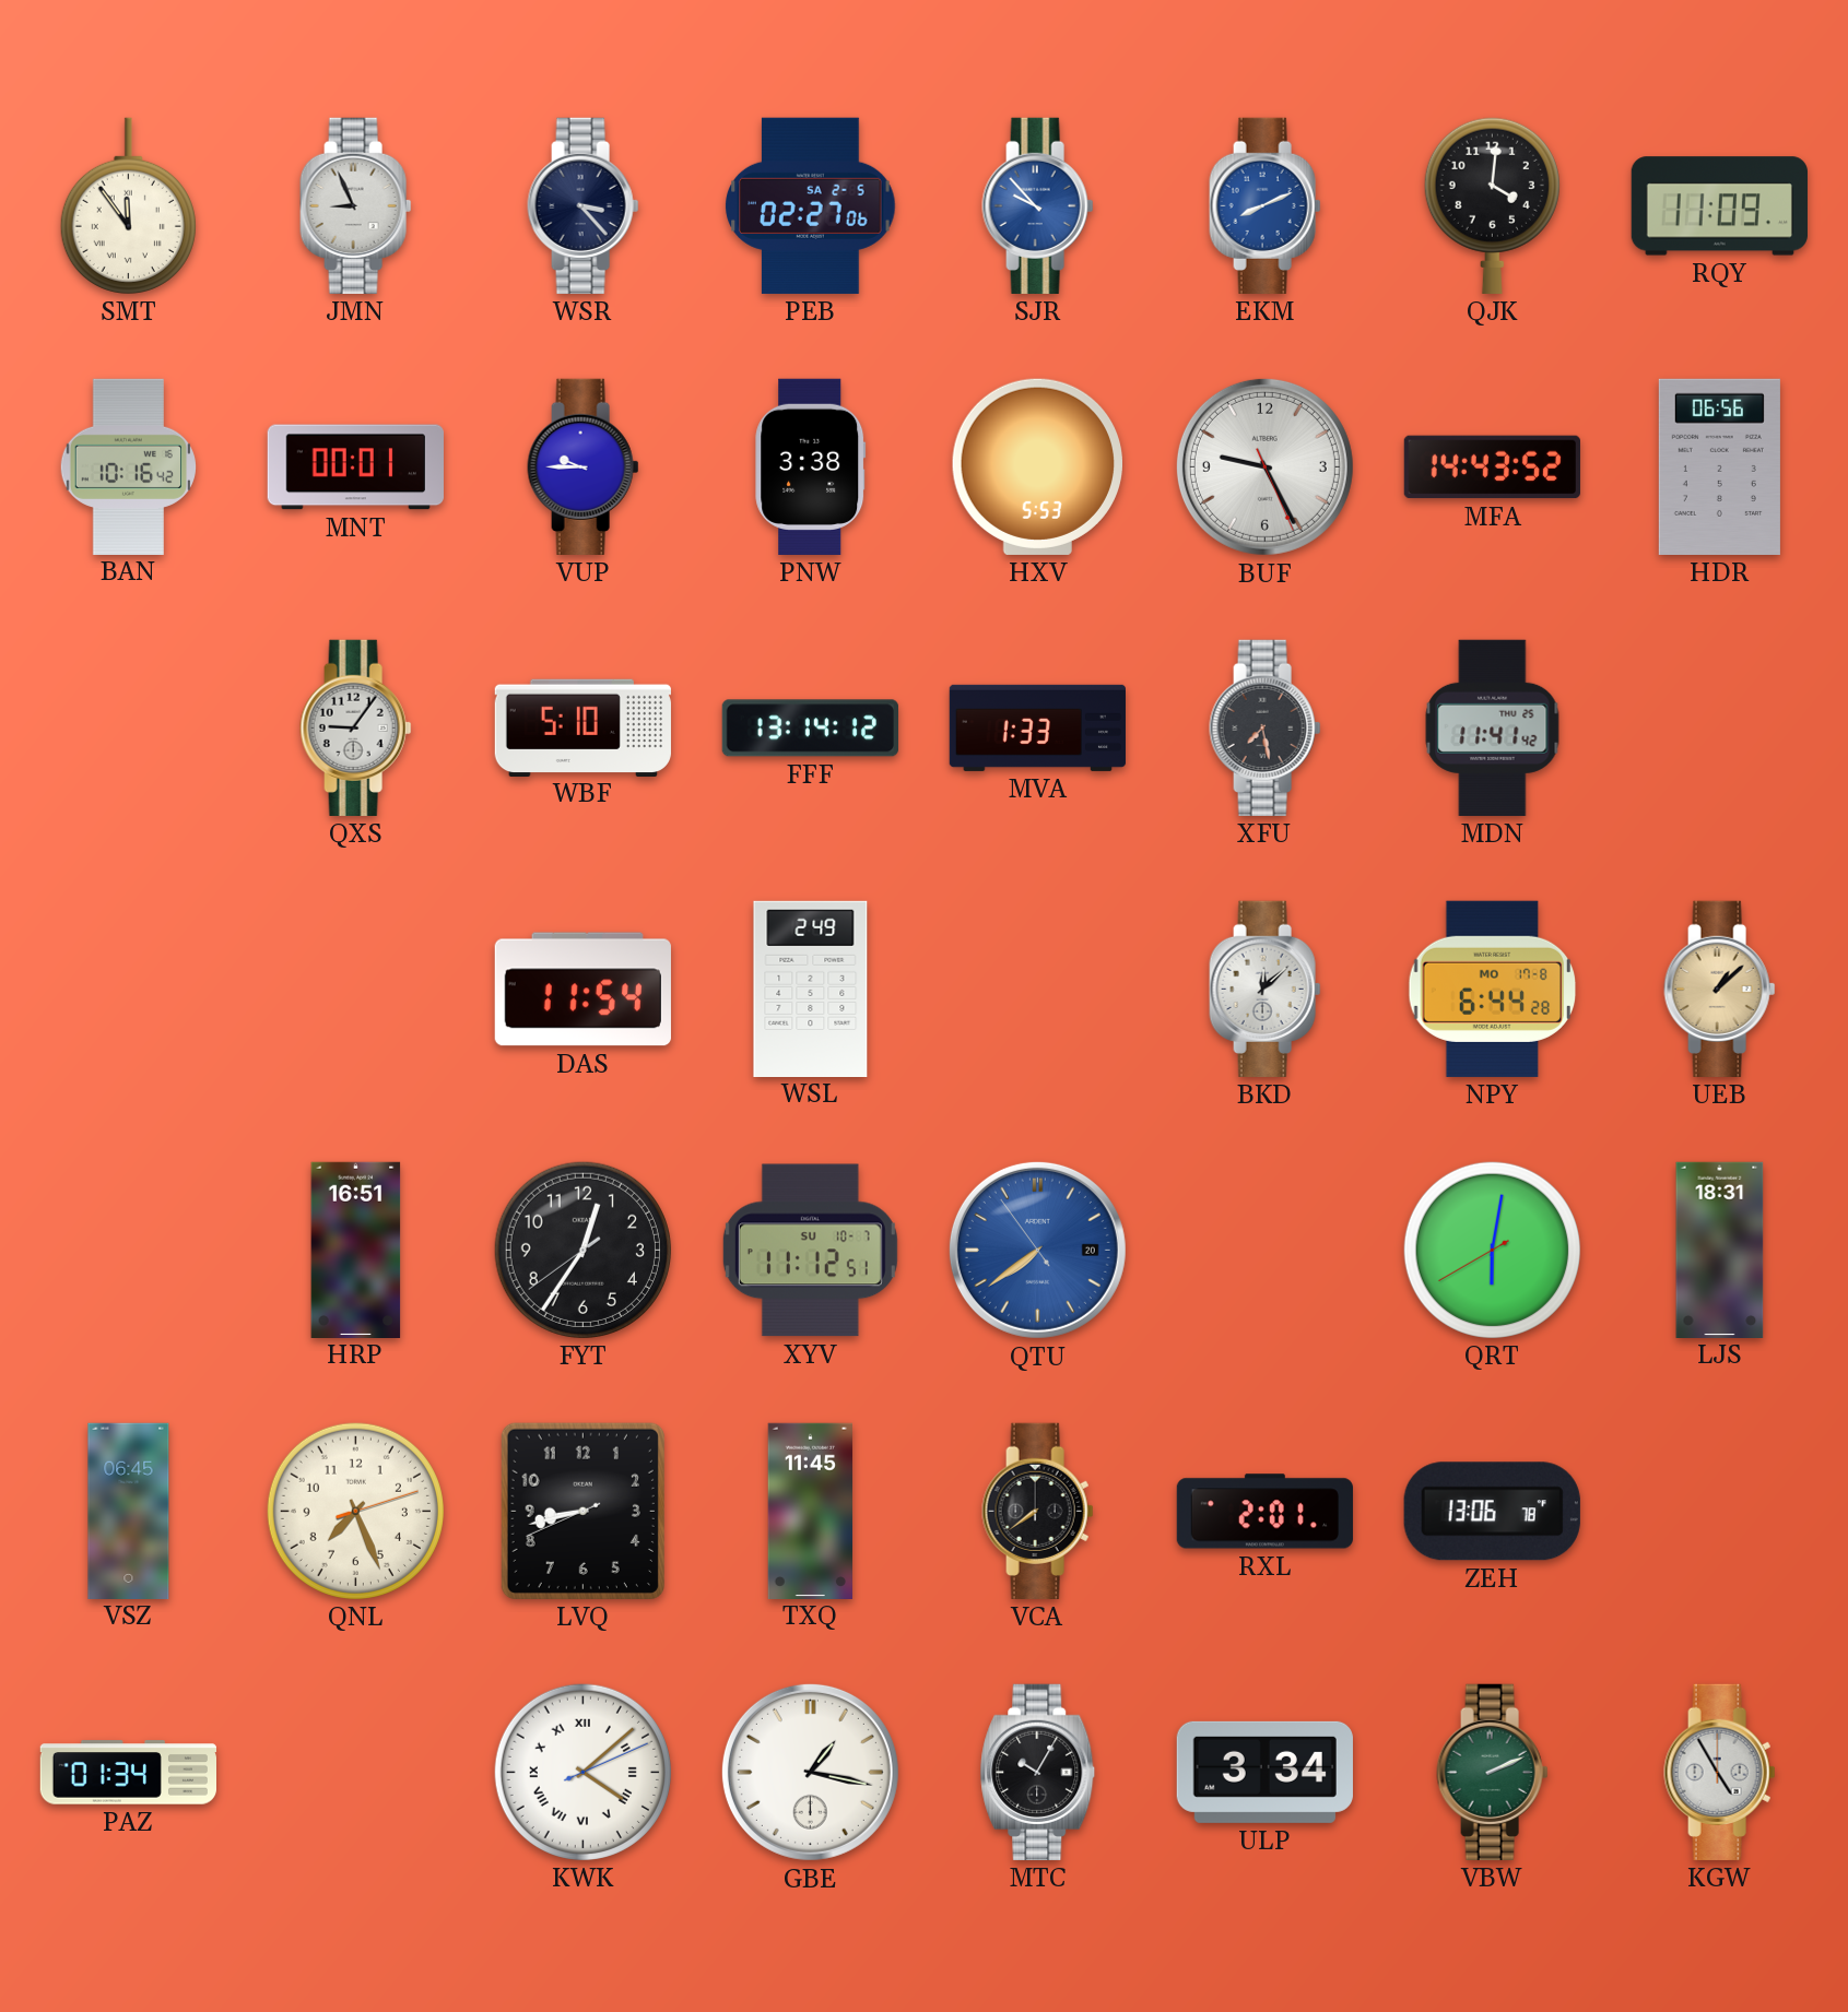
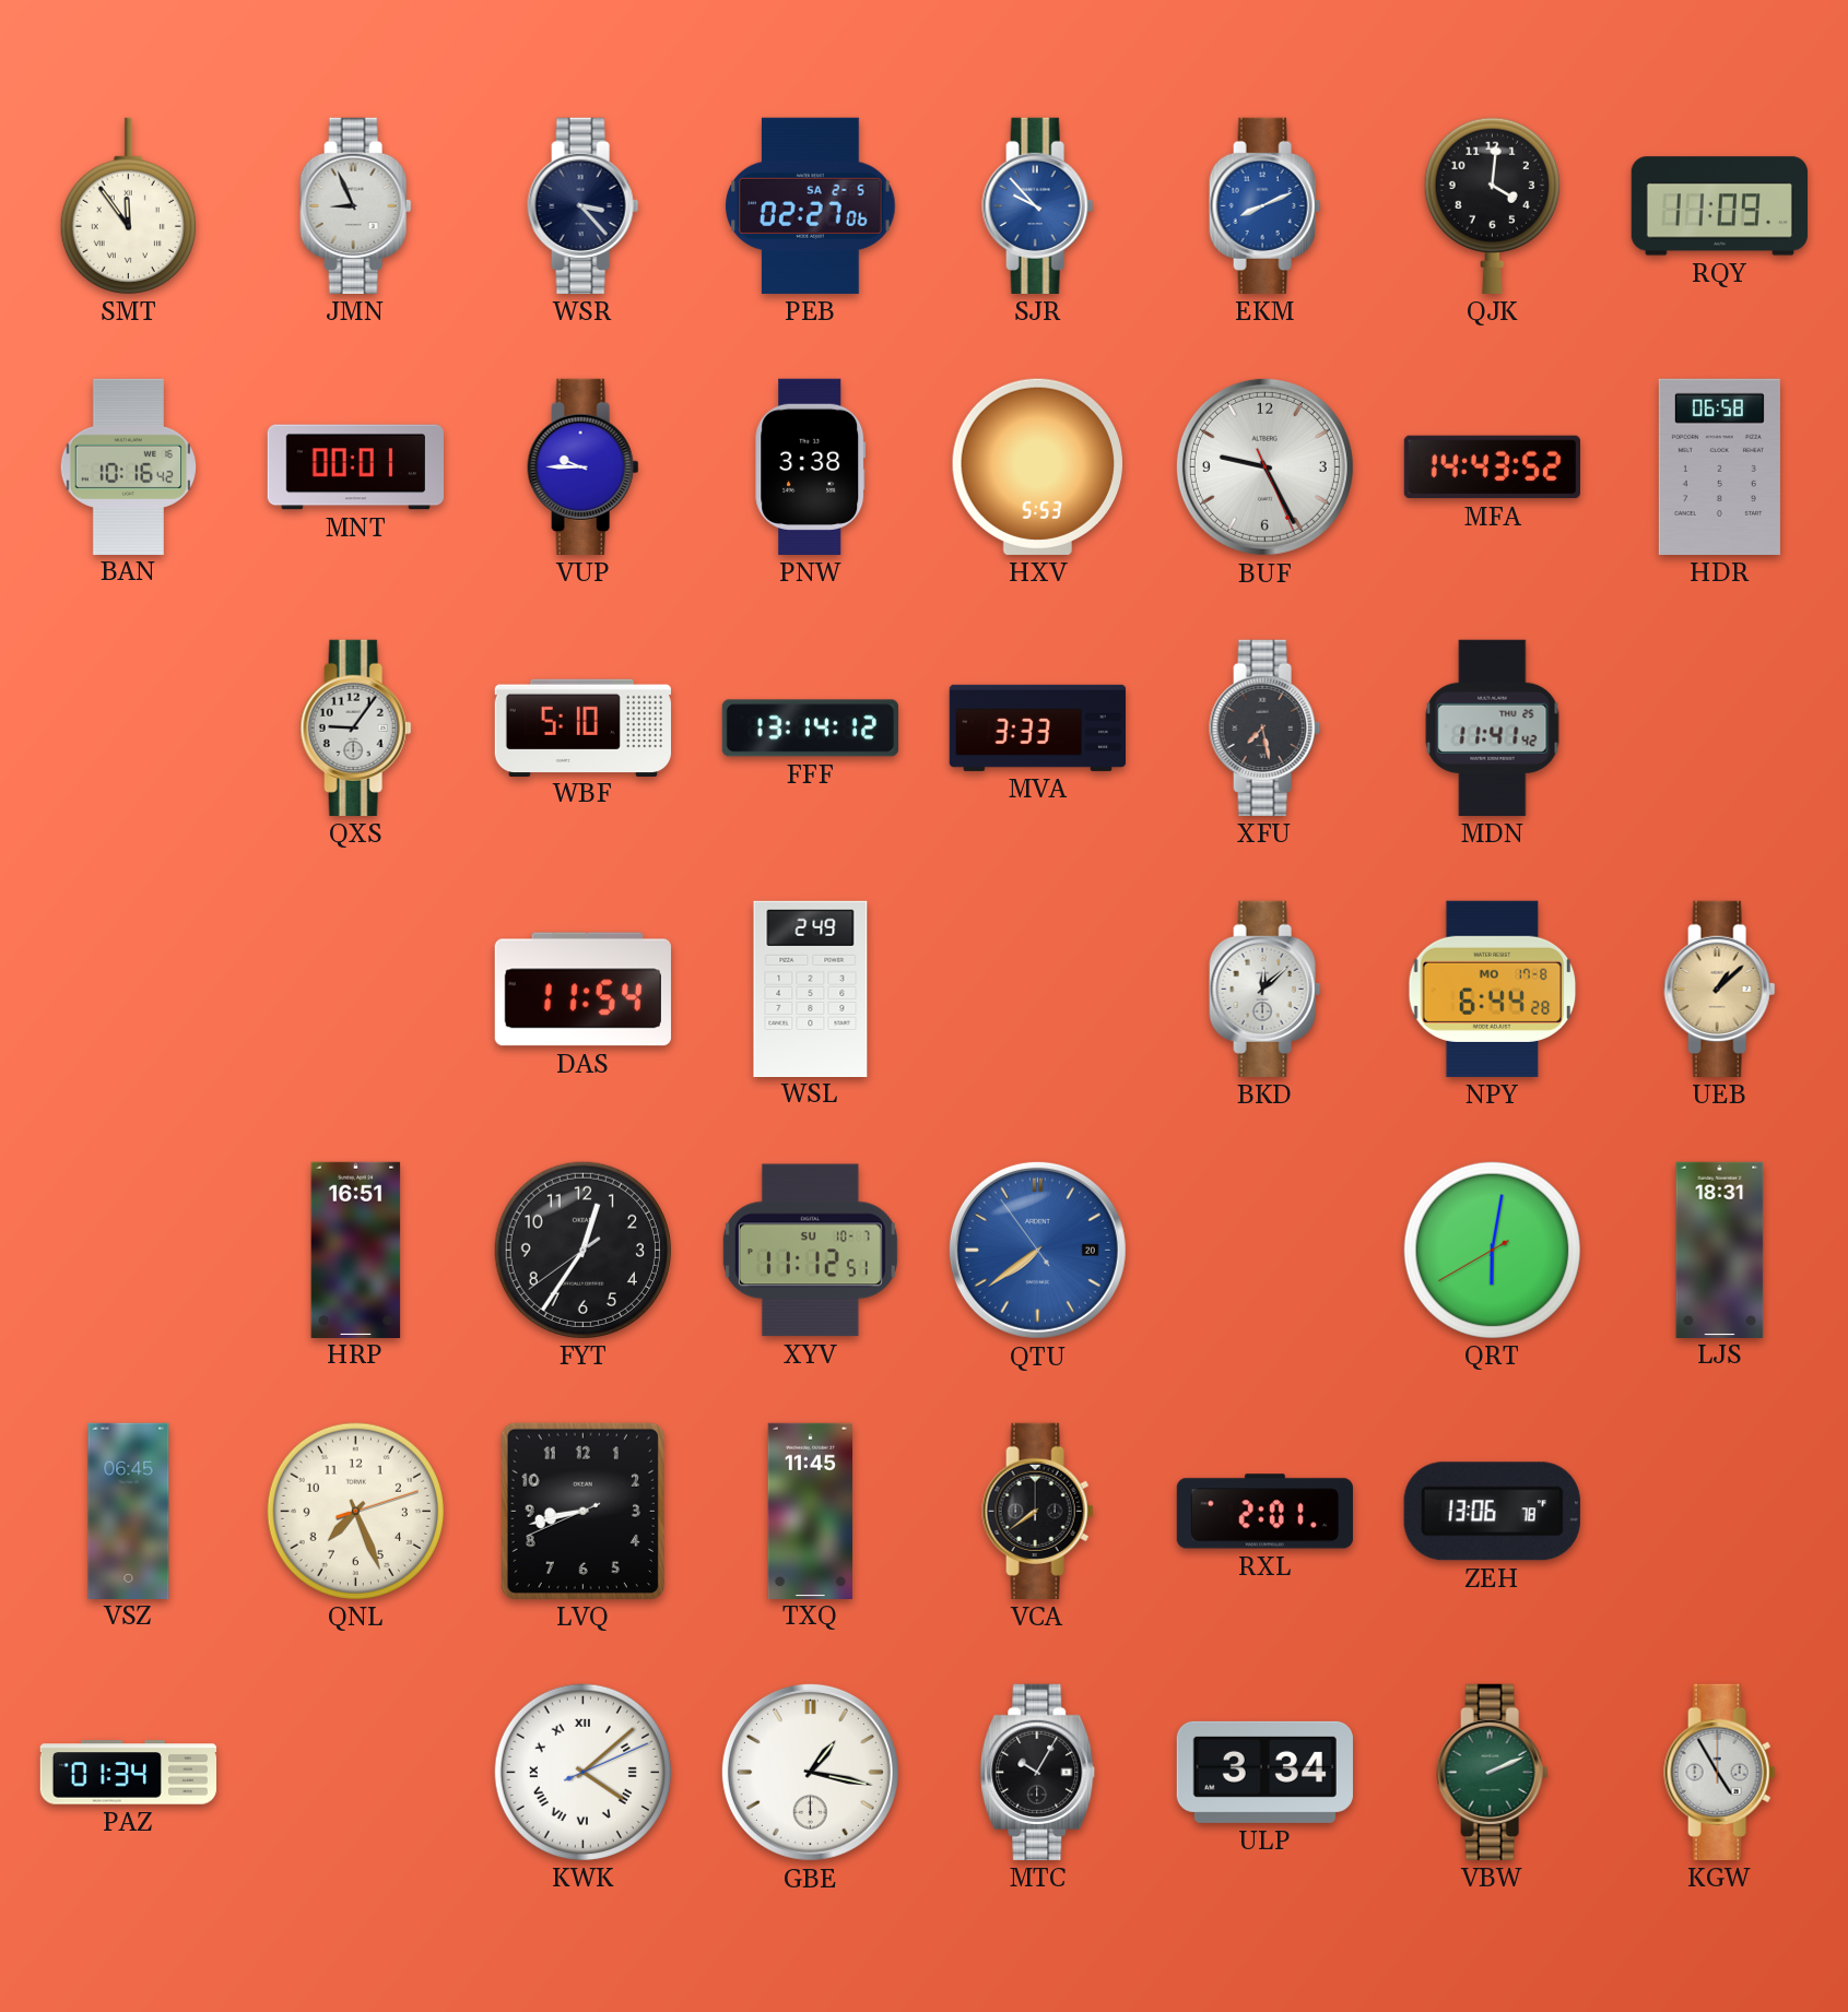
HDR: 06:56 -> 06:58
MVA: 1:33 -> 3:33
